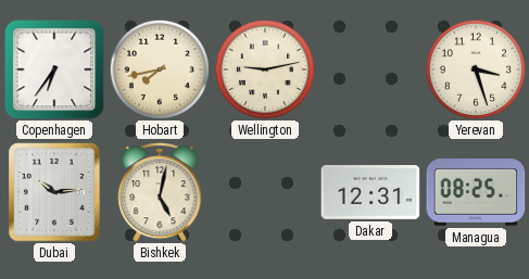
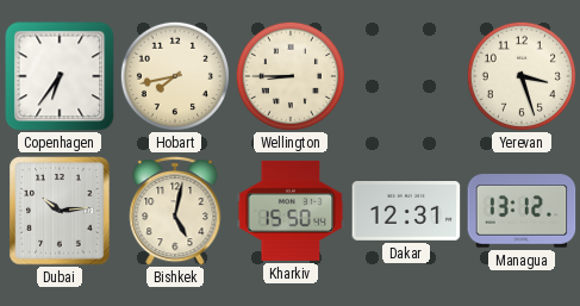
Wellington: 9:13 -> 8:45
Kharkiv: none -> 15:50
Managua: 08:25 -> 13:12
